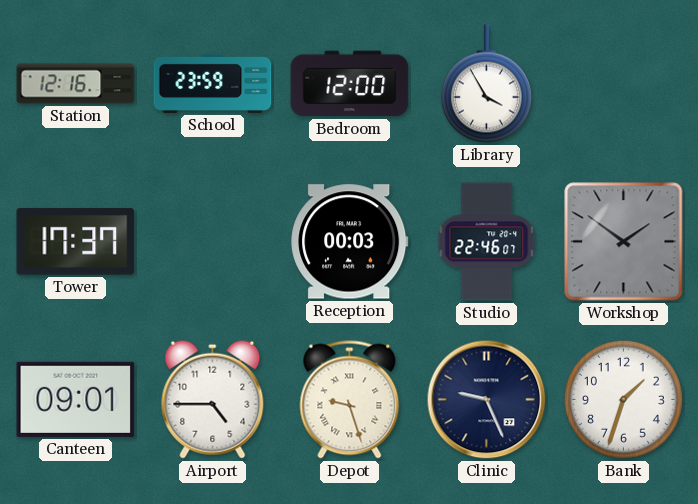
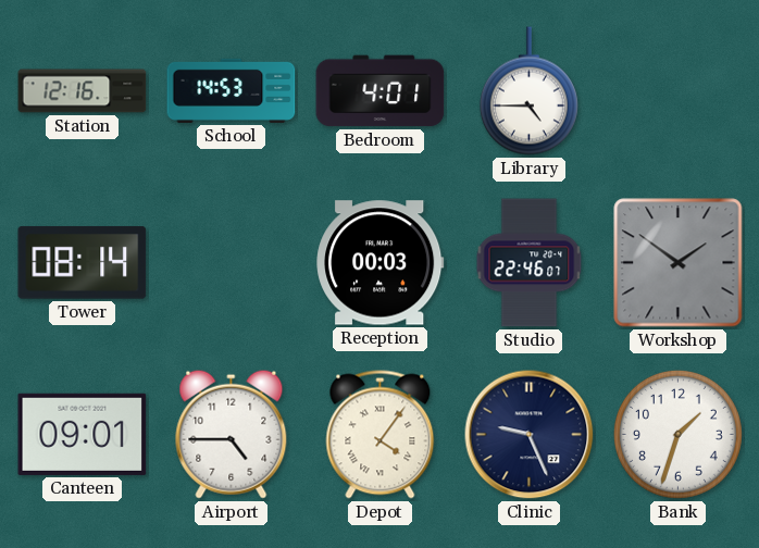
School: 23:59 -> 14:53
Bedroom: 12:00 -> 4:01
Library: 3:55 -> 4:45
Tower: 17:37 -> 08:14
Depot: 9:27 -> 4:06
